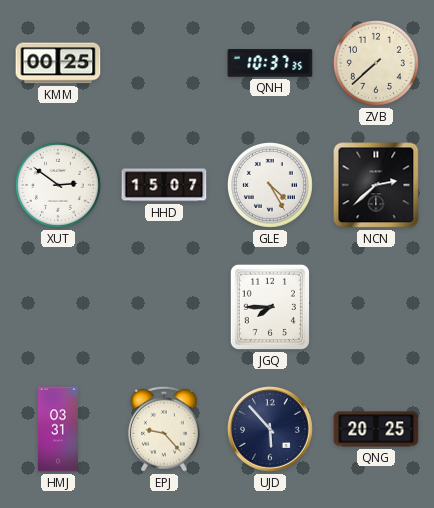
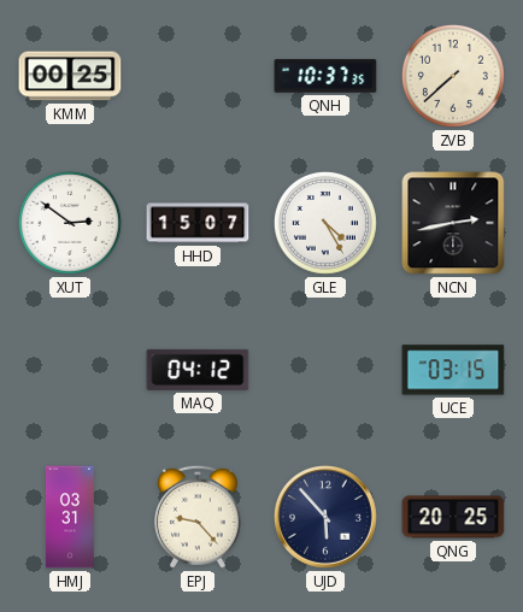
NCN: 2:38 -> 2:43
MAQ: none -> 04:12
JGQ: 7:45 -> none
UCE: none -> 03:15
